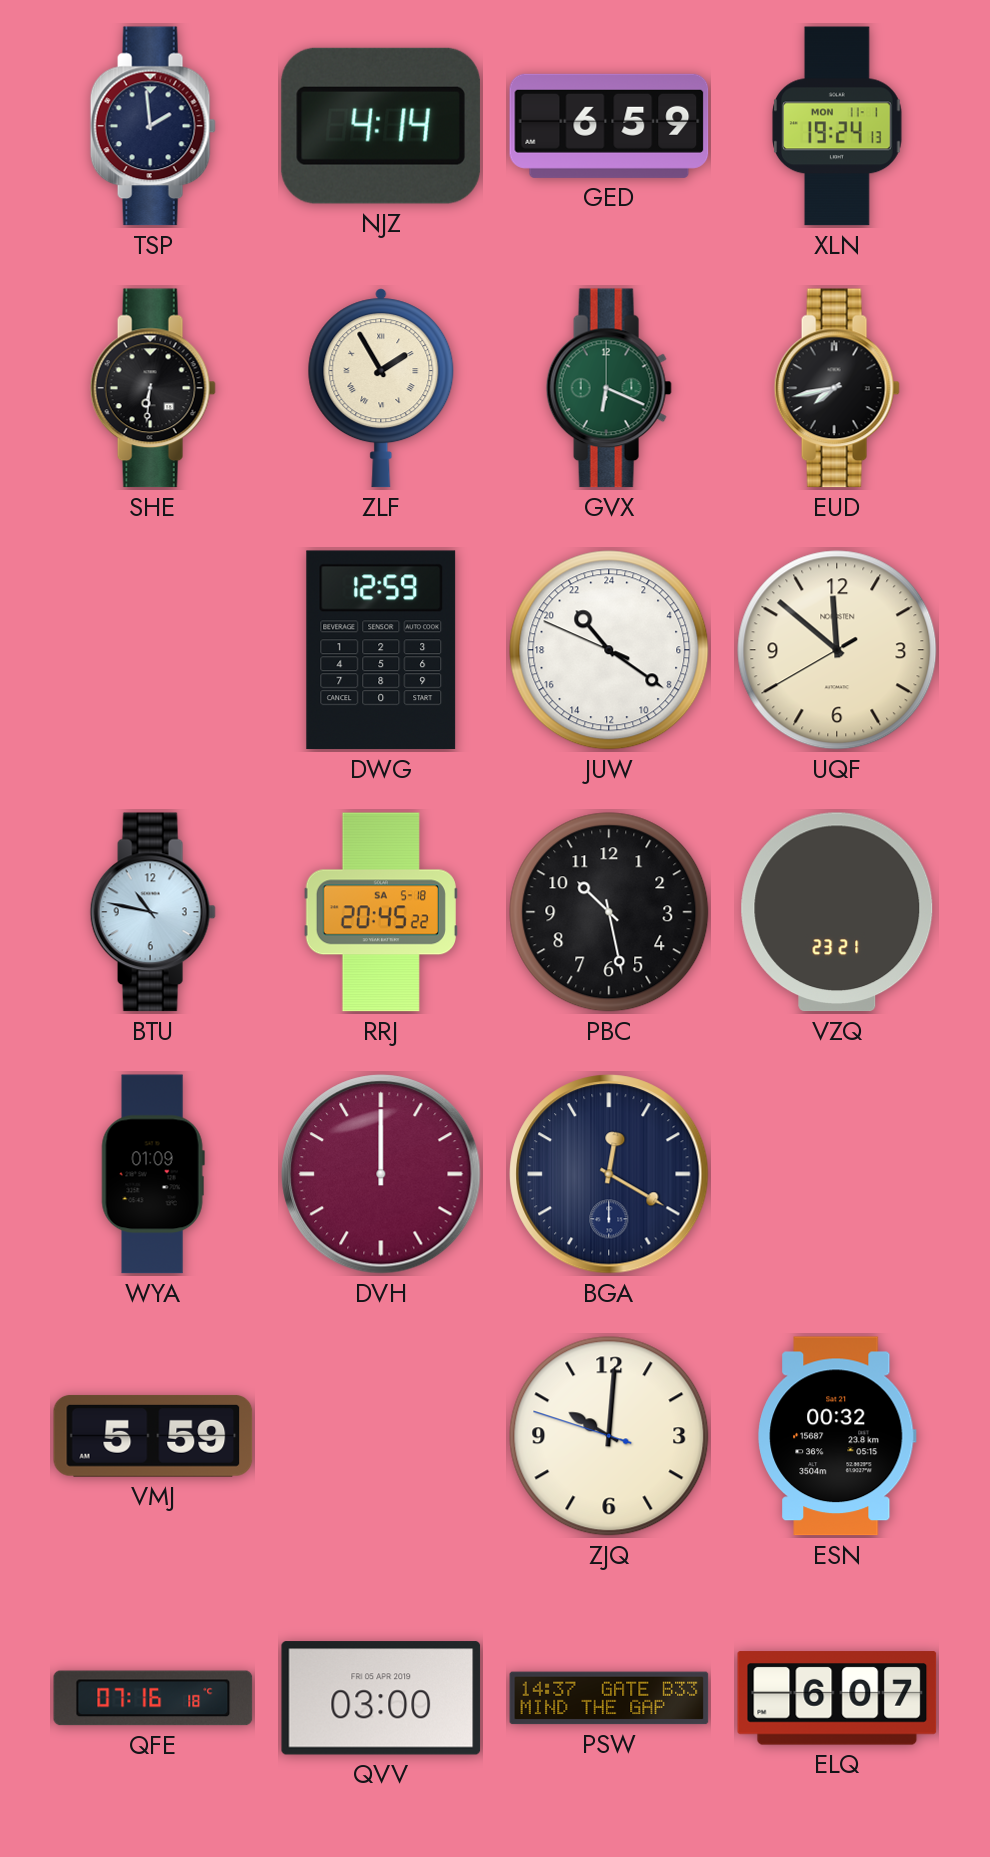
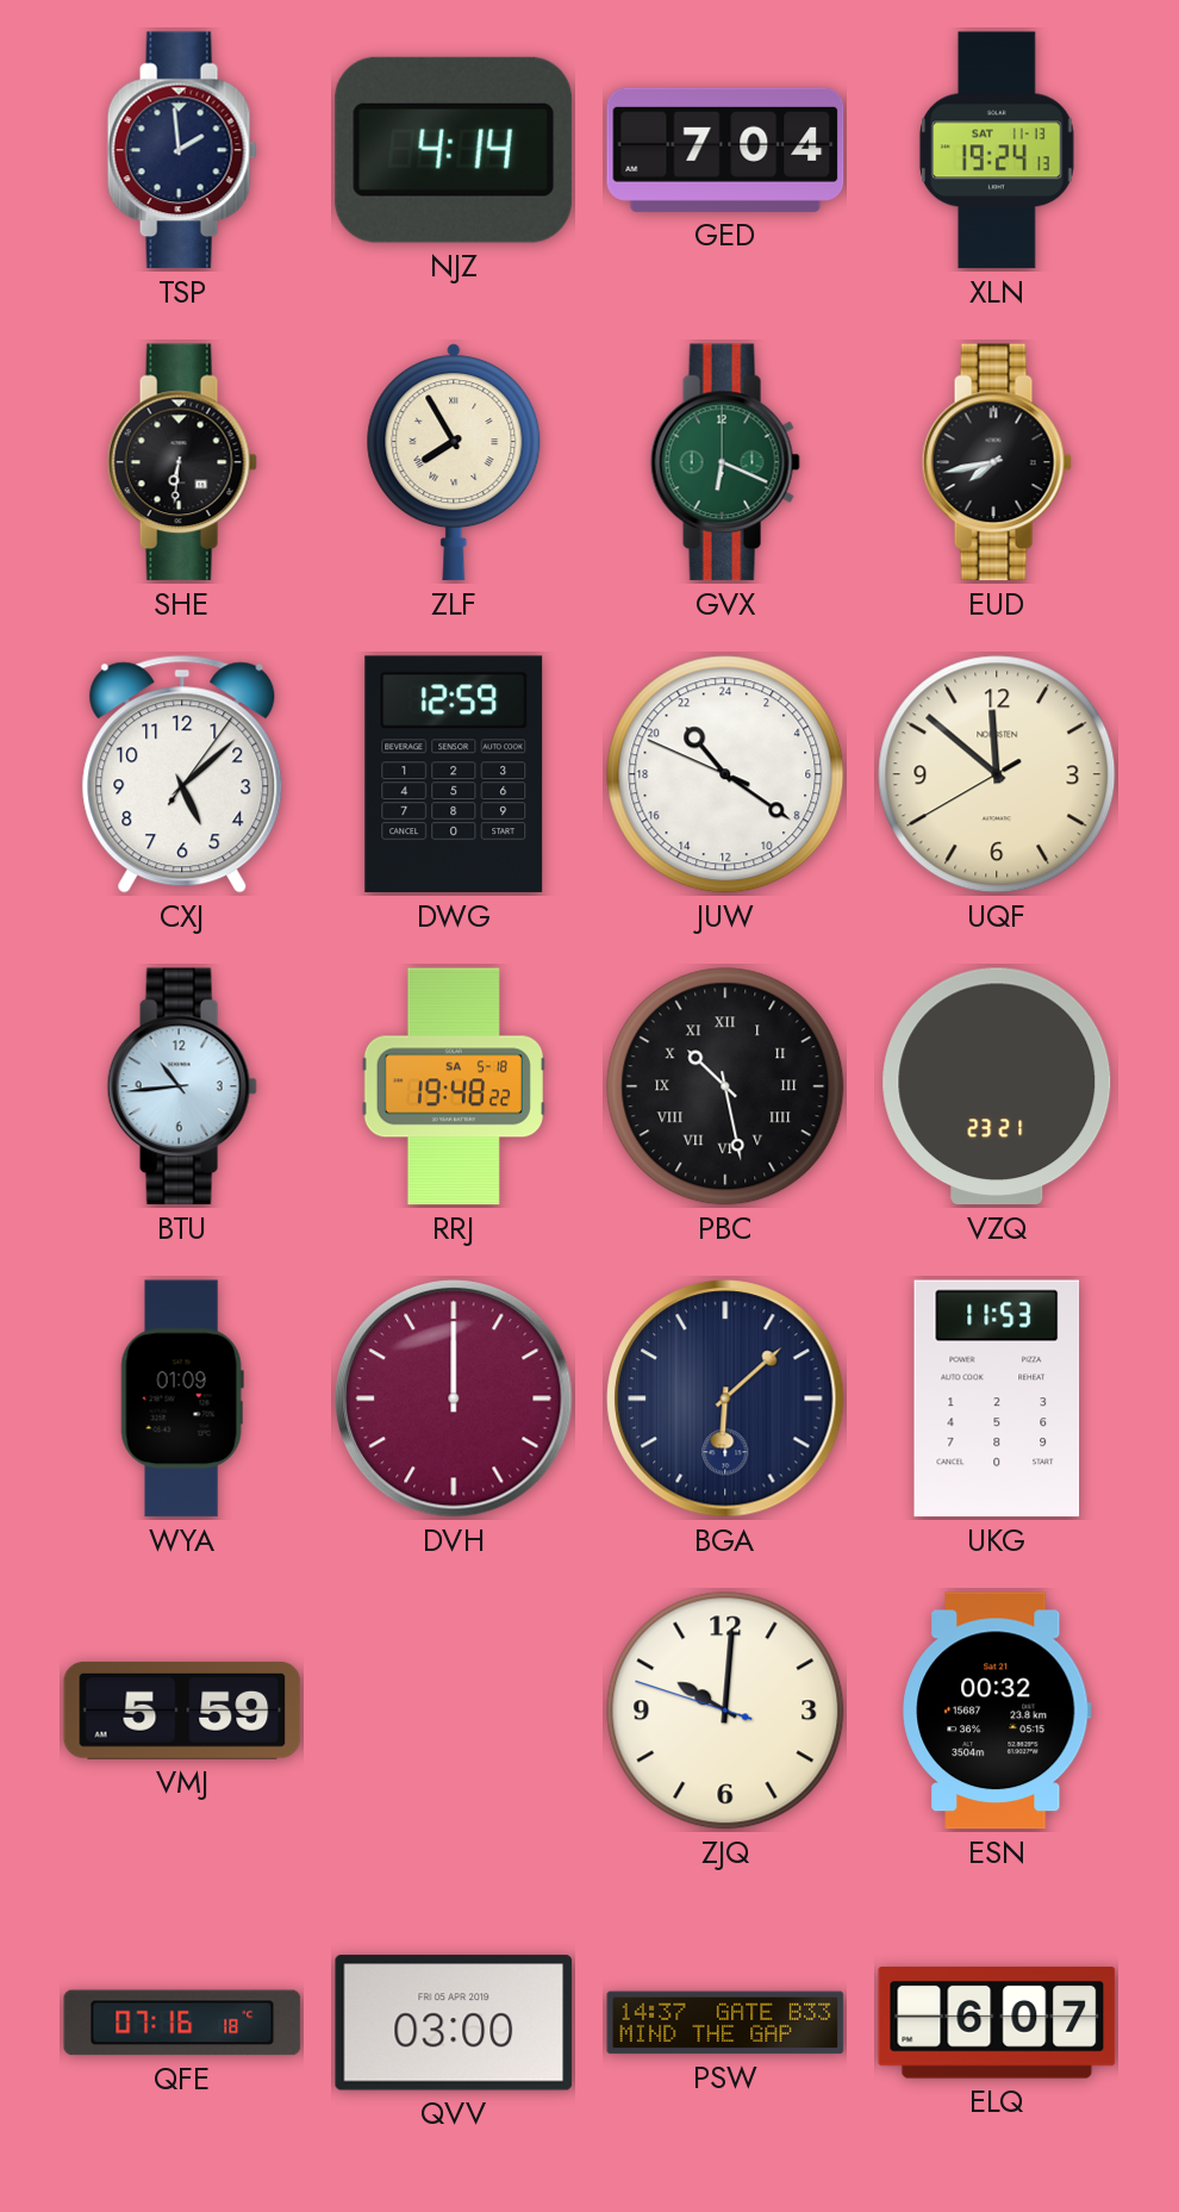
GED: 6:59 -> 7:04
XLN date: MON 11-1 -> SAT 11-13
ZLF: 1:55 -> 7:55
CXJ: none -> 5:08
BTU: 10:47 -> 10:44
RRJ: 20:45 -> 19:48
PBC numerals: Arabic -> Roman
BGA: 12:20 -> 6:08
UKG: none -> 11:53
